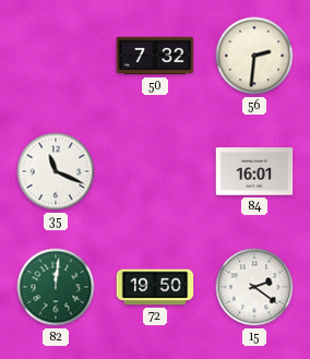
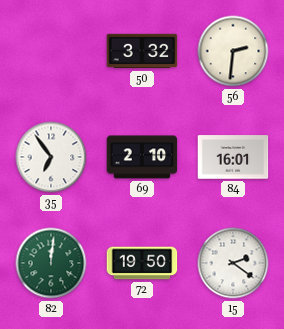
50: 7:32 -> 3:32
35: 11:19 -> 6:54
69: none -> 2:10
